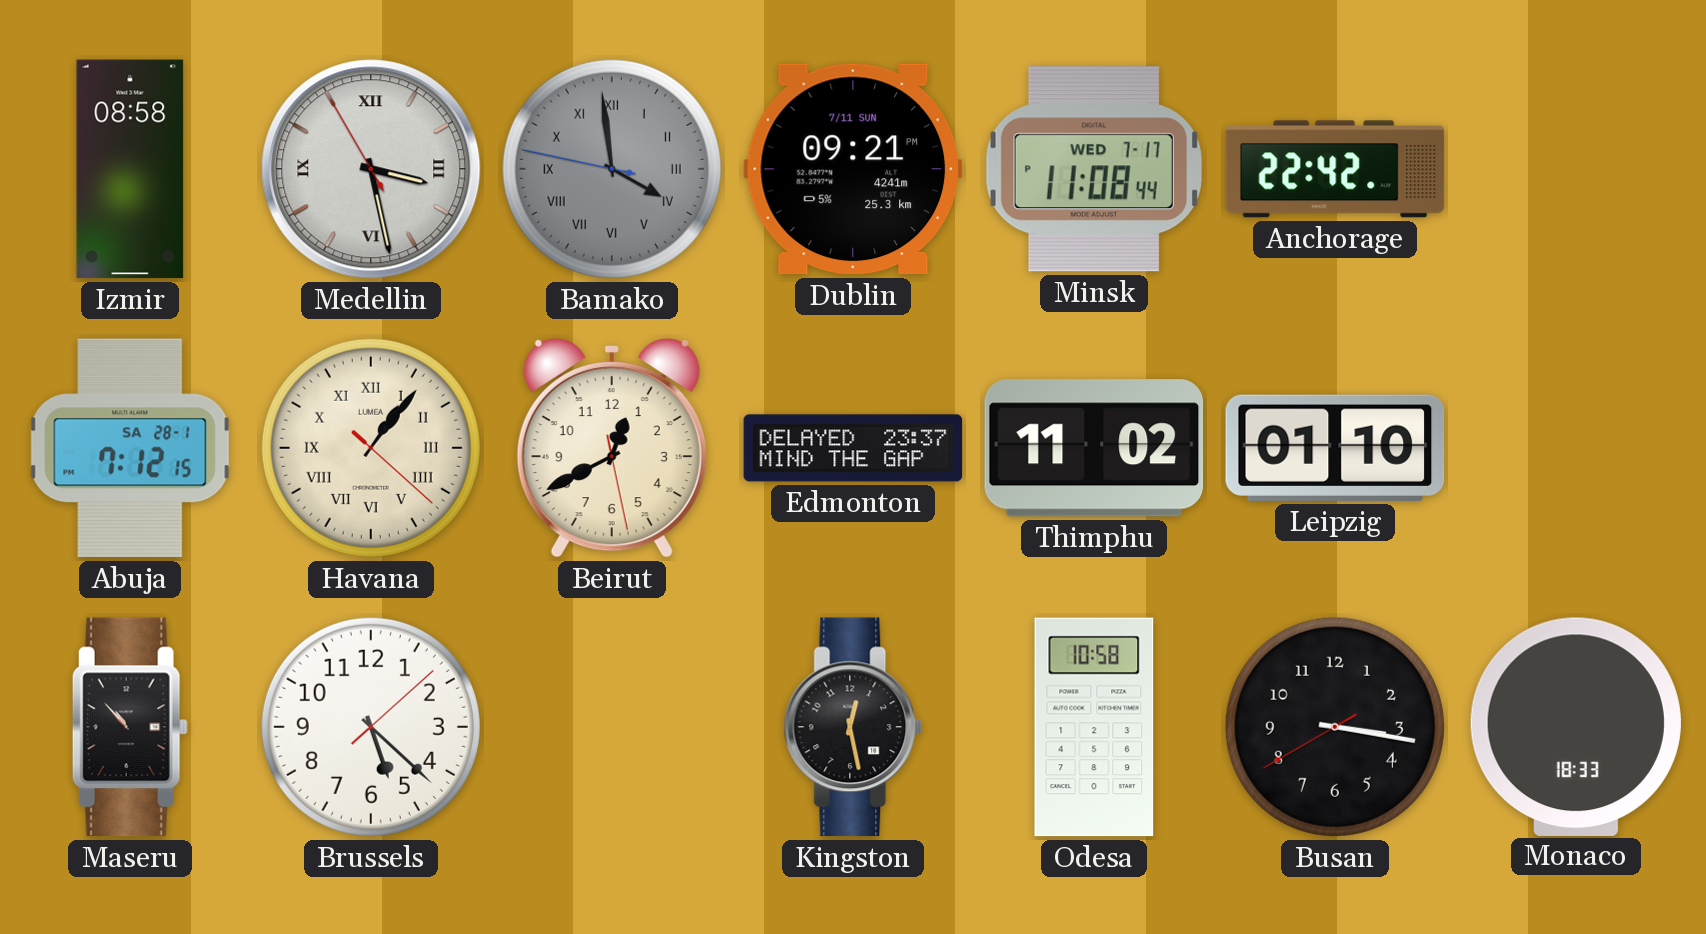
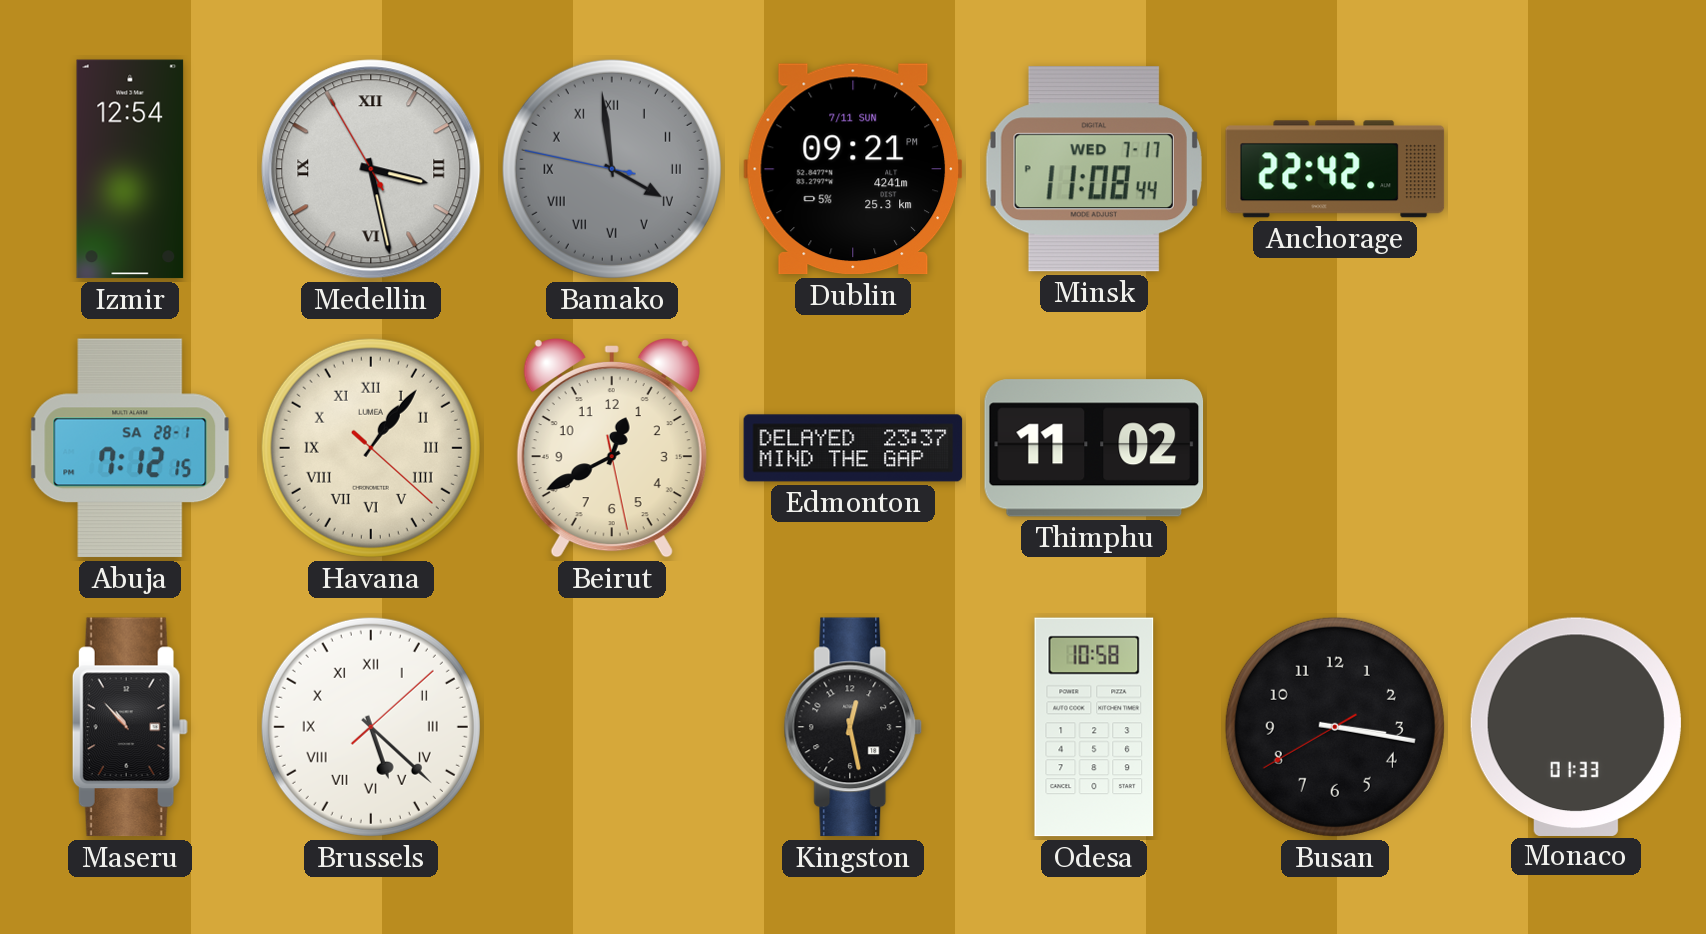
Izmir: 08:58 -> 12:54
Leipzig: 01:10 -> none
Brussels numerals: Arabic -> Roman
Monaco: 18:33 -> 01:33
